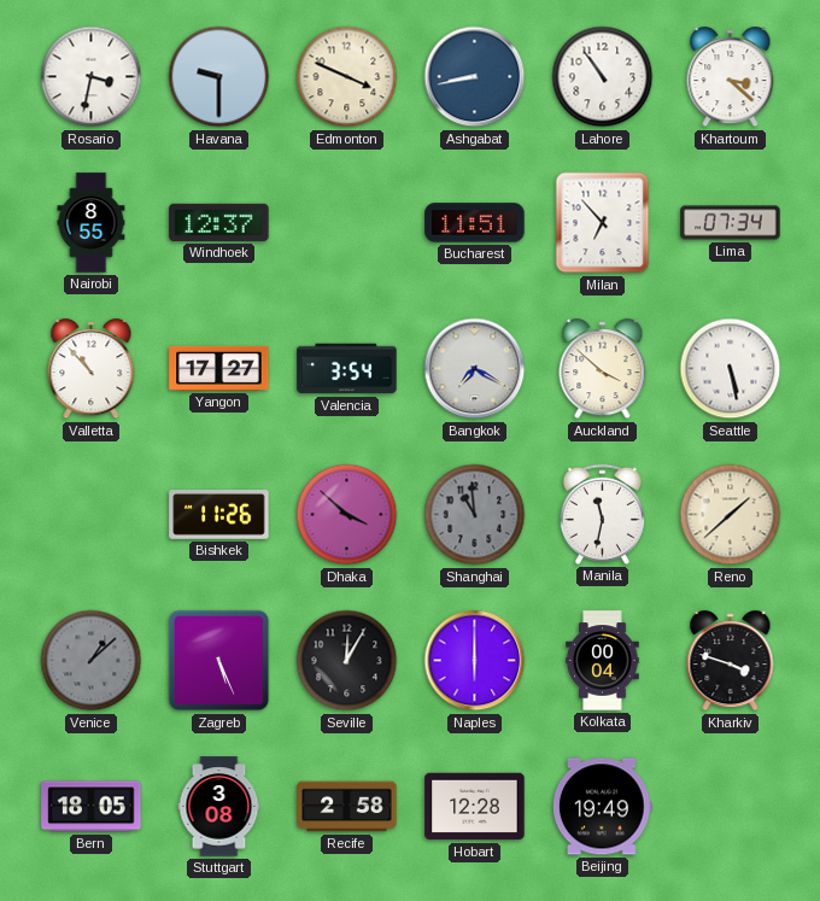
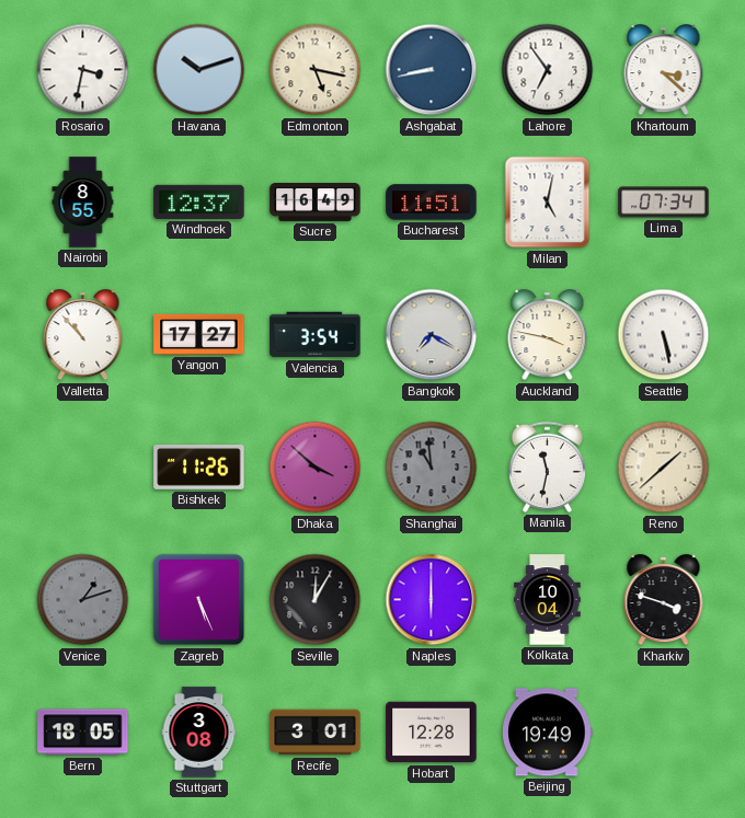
Havana: 9:30 -> 10:12
Edmonton: 3:49 -> 5:17
Lahore: 10:54 -> 6:54
Sucre: none -> 16:49
Milan: 6:53 -> 5:02
Auckland: 3:52 -> 3:47
Venice: 1:08 -> 1:12
Kolkata: 00:04 -> 10:04
Recife: 2:58 -> 3:01
